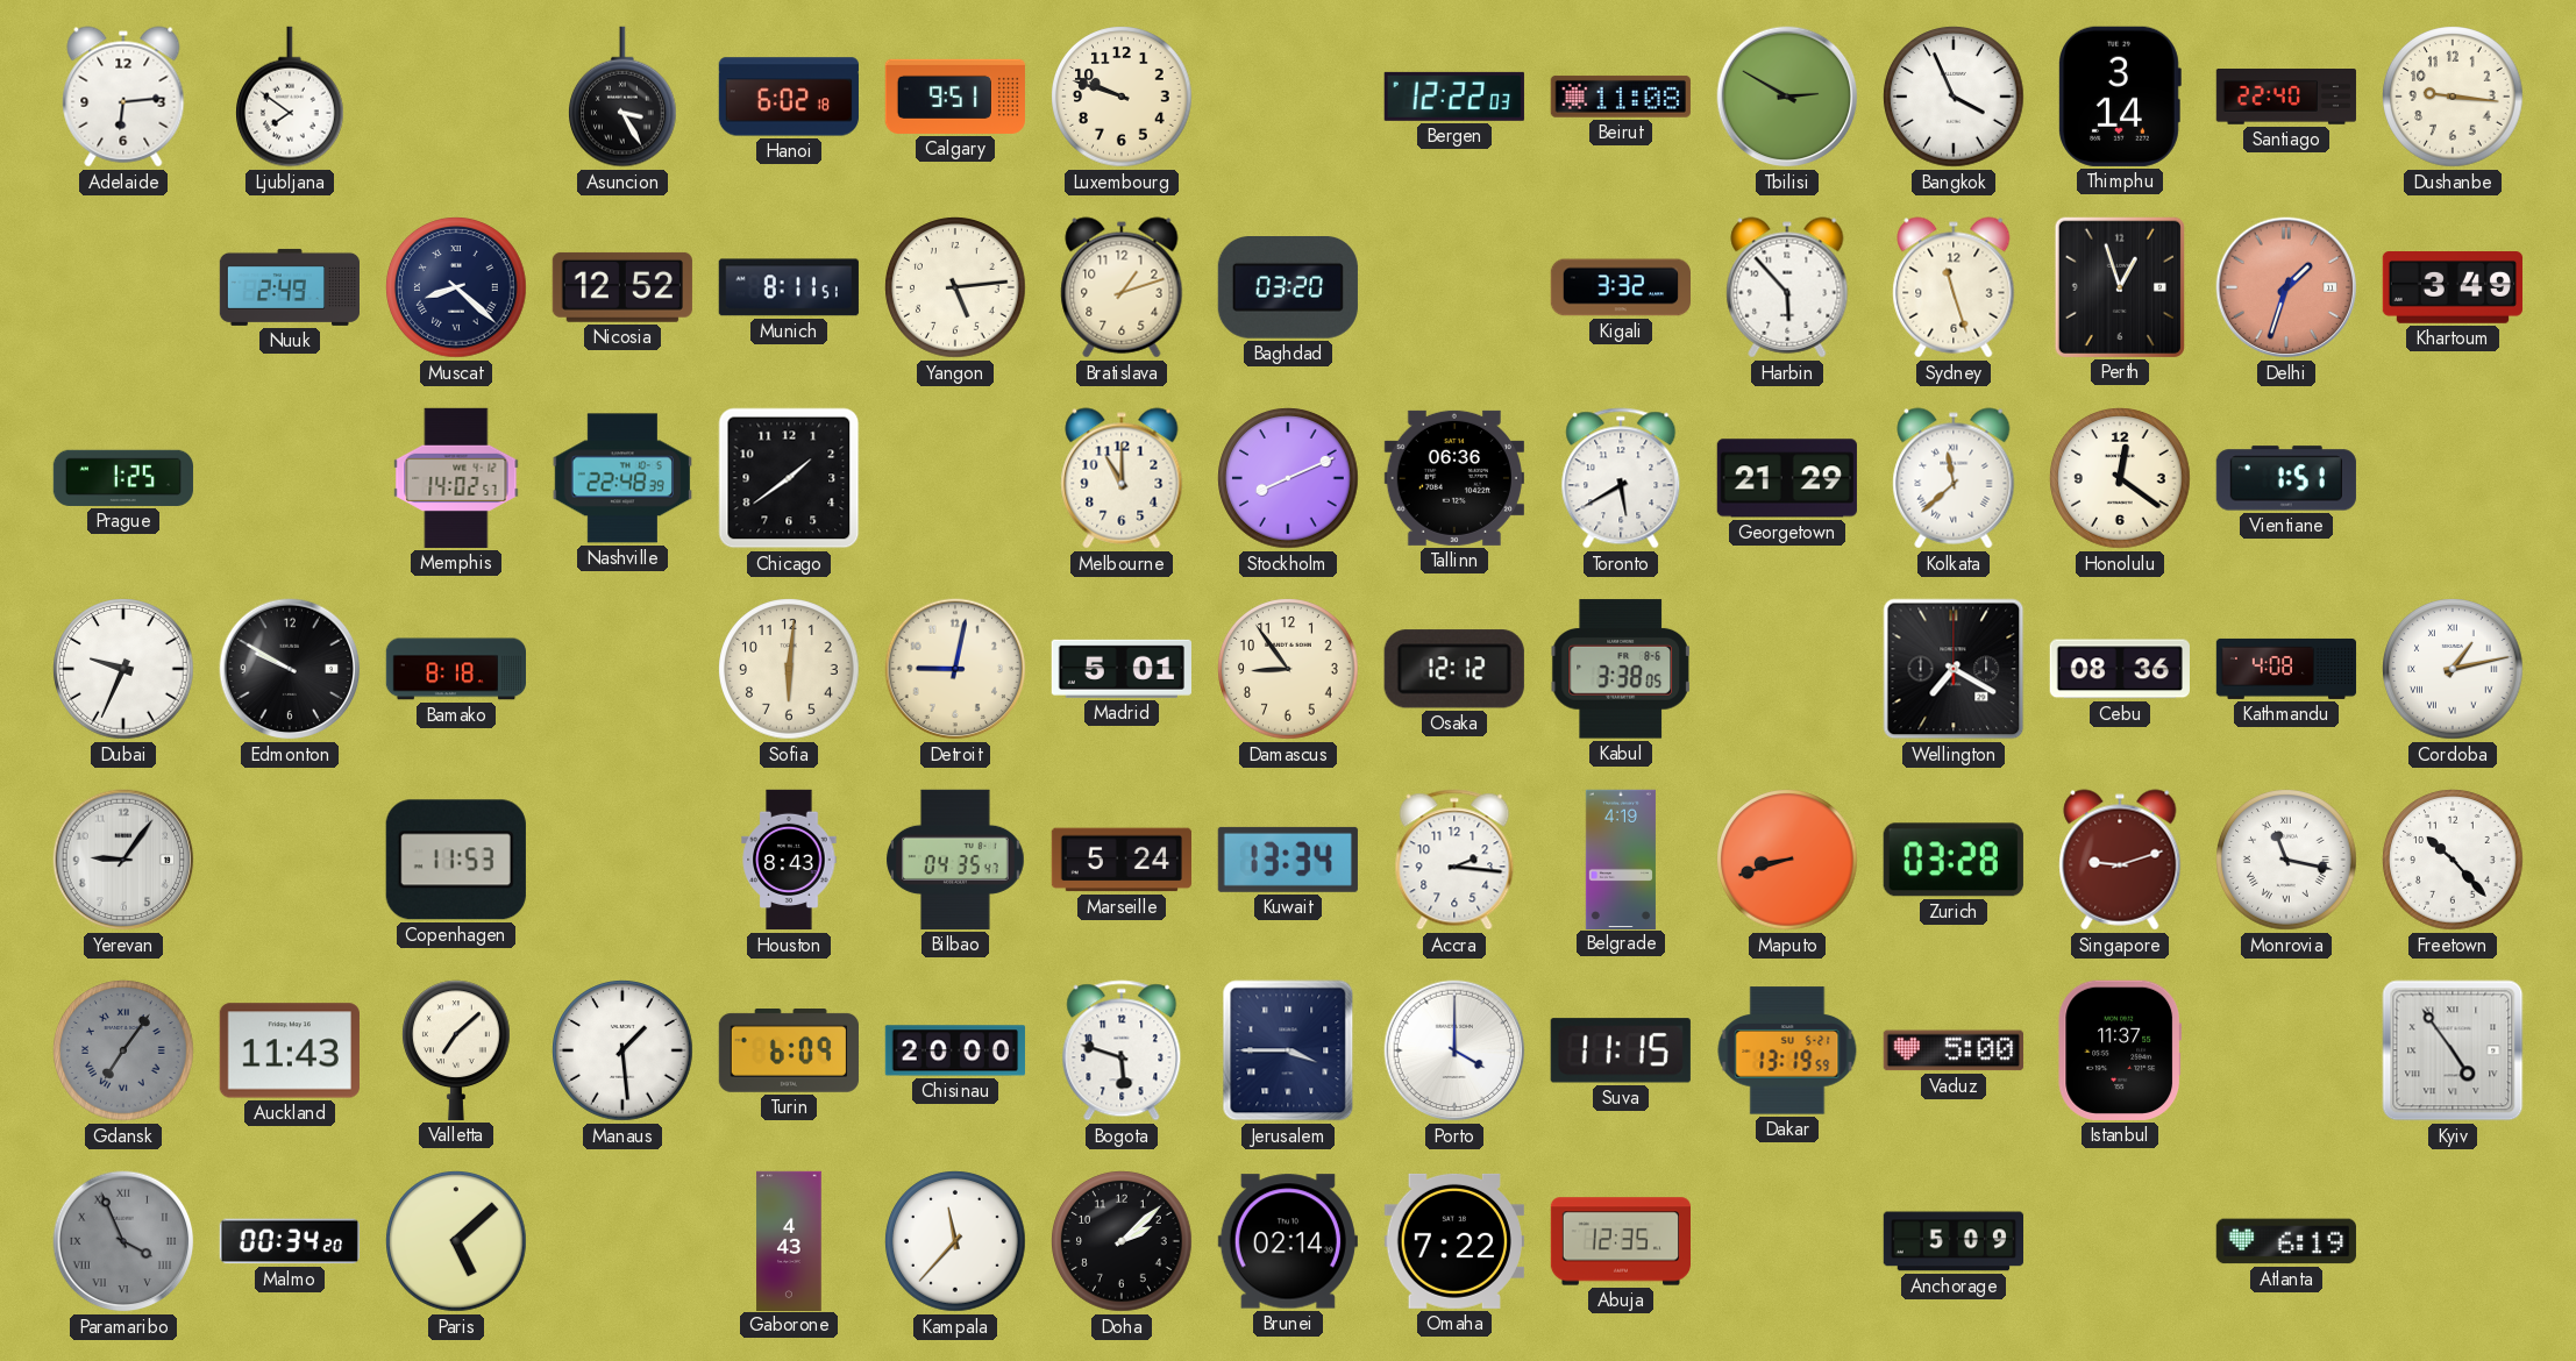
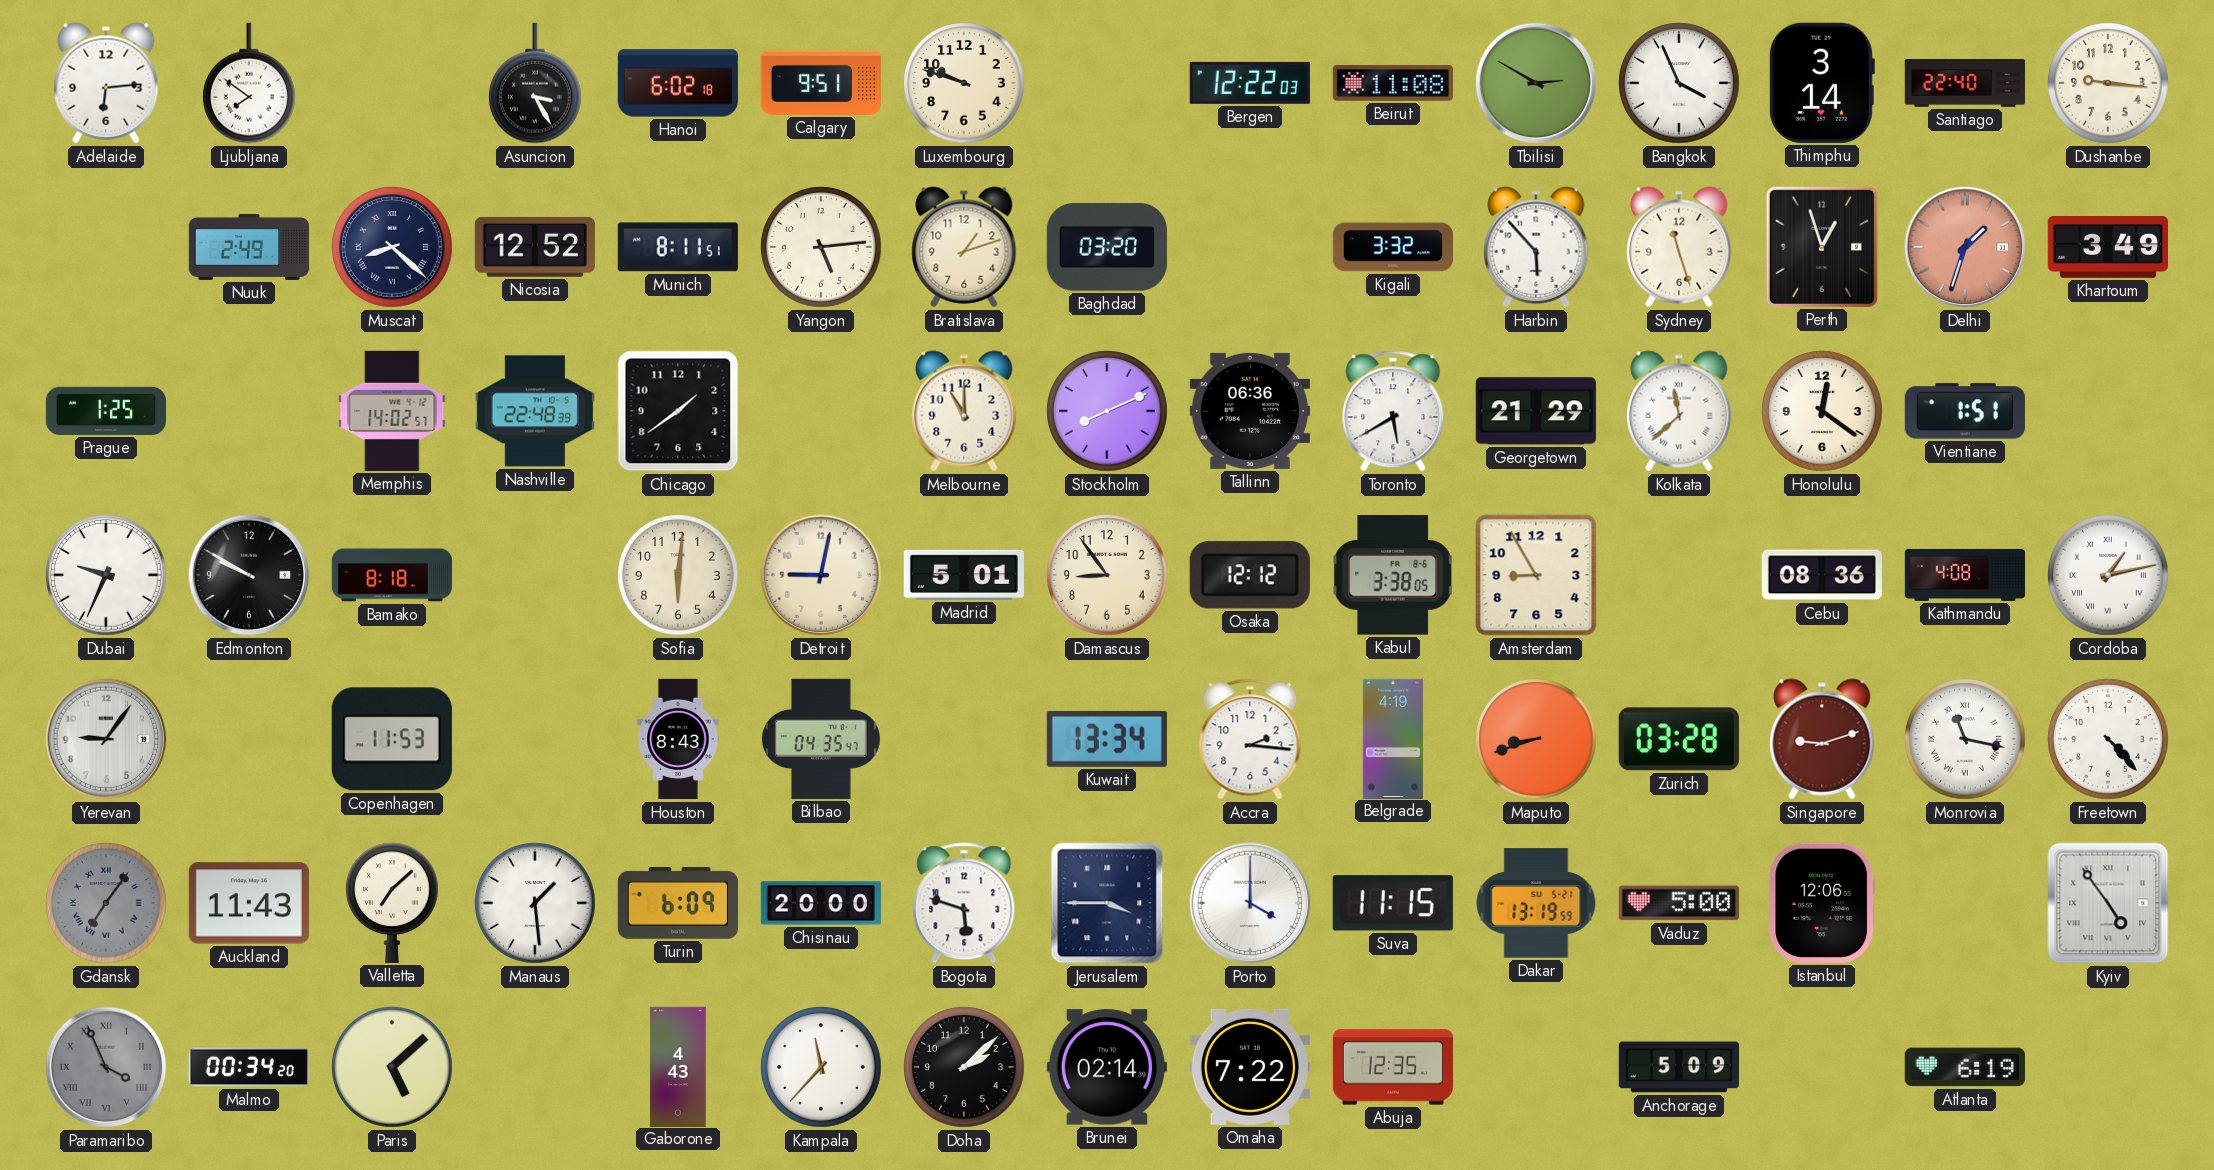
Amsterdam: none -> 8:55
Wellington: 7:20 -> none
Marseille: 5:24 -> none
Freetown: 10:23 -> 4:23
Istanbul: 11:37 -> 12:06
